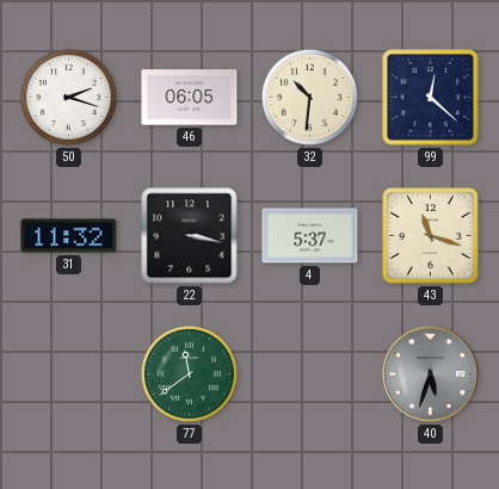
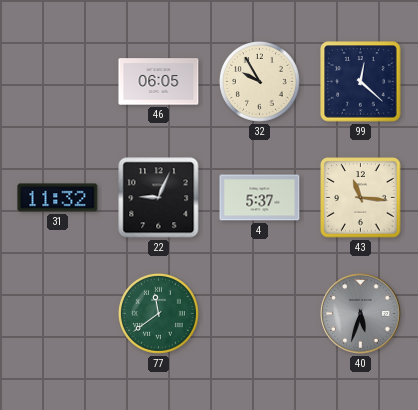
50: 2:18 -> none
32: 10:31 -> 9:55
22: 3:17 -> 9:04
43: 11:18 -> 11:16
